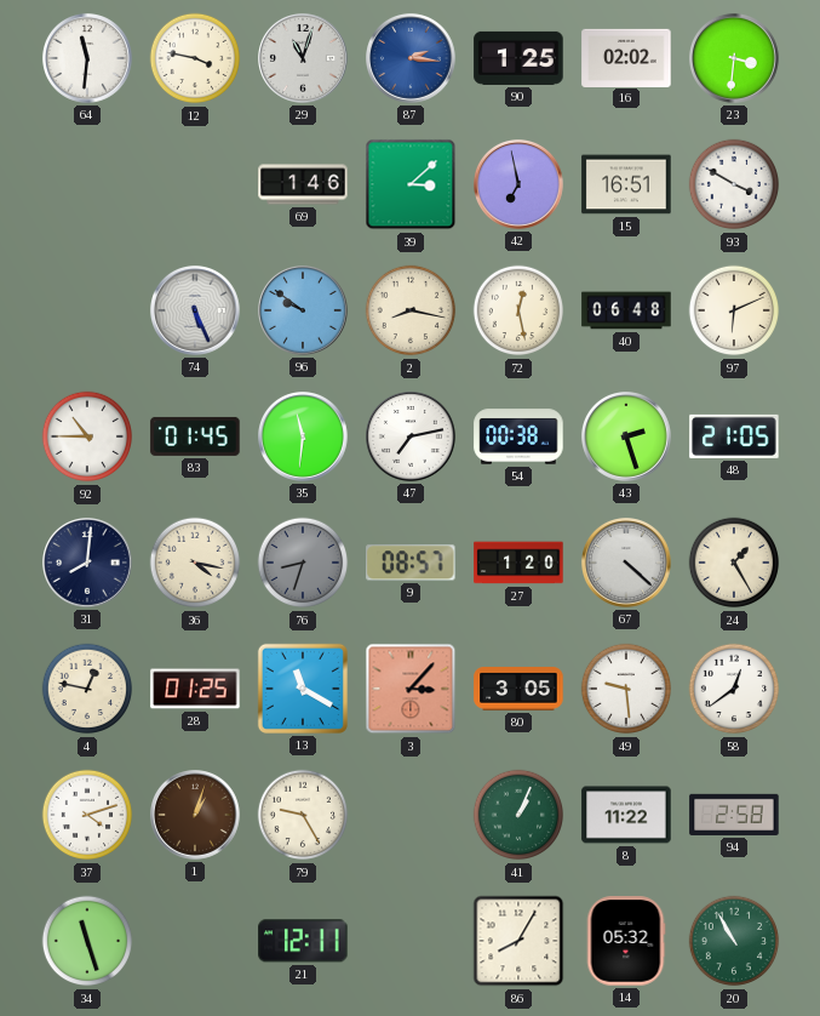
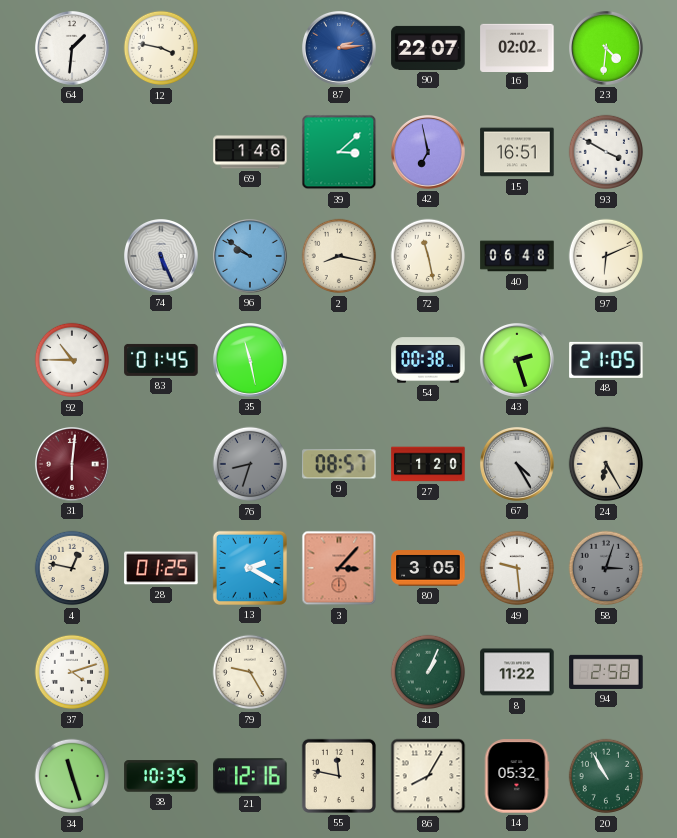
64: 11:31 -> 1:31
29: 11:03 -> none
87: 2:16 -> 2:14
90: 1:25 -> 22:07
23: 3:31 -> 4:31
72: 12:28 -> 11:28
35: 11:31 -> 11:28
47: 7:13 -> none
31: 8:01 -> 6:01
31 dial: navy -> burgundy
36: 4:17 -> none
67: 4:22 -> 4:25
24: 1:25 -> 6:25
13: 11:20 -> 2:20
58: 12:39 -> 3:03
58 dial: white -> grey
1: 1:03 -> none
38: none -> 10:35
21: 12:11 -> 12:16
55: none -> 11:47
